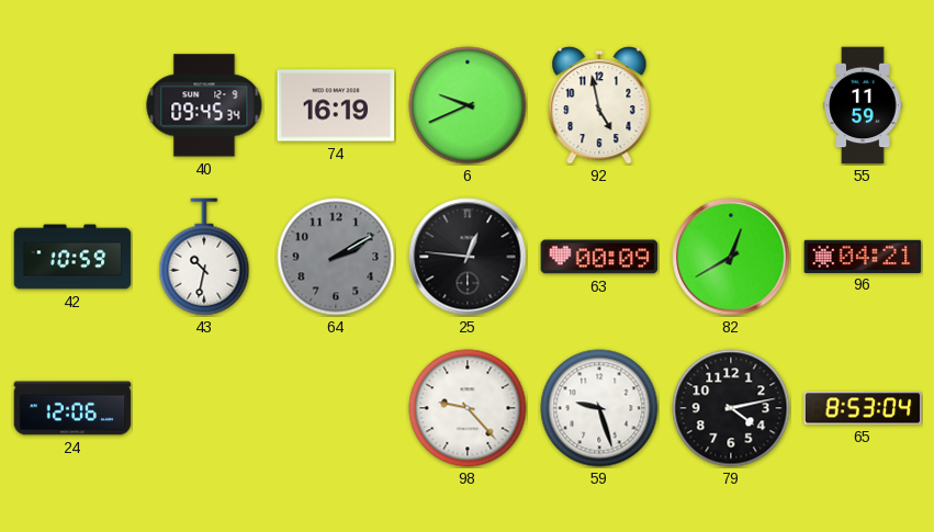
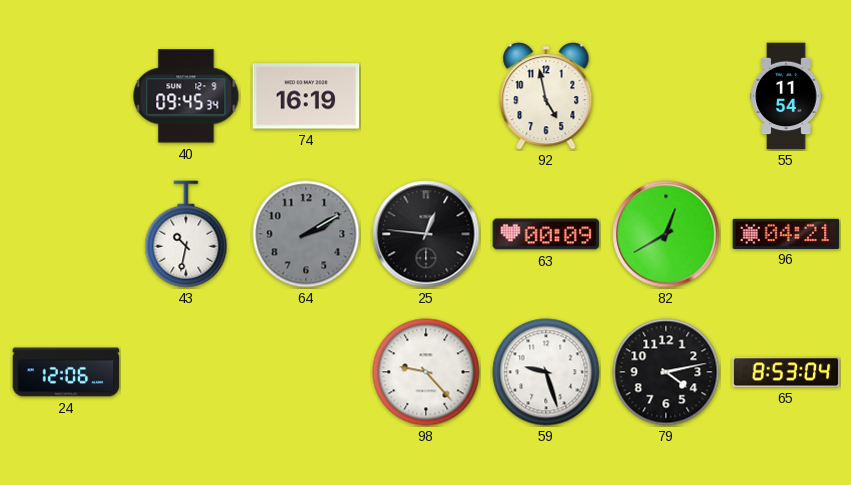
6: 9:41 -> none
55: 11:59 -> 11:54
42: 10:59 -> none
